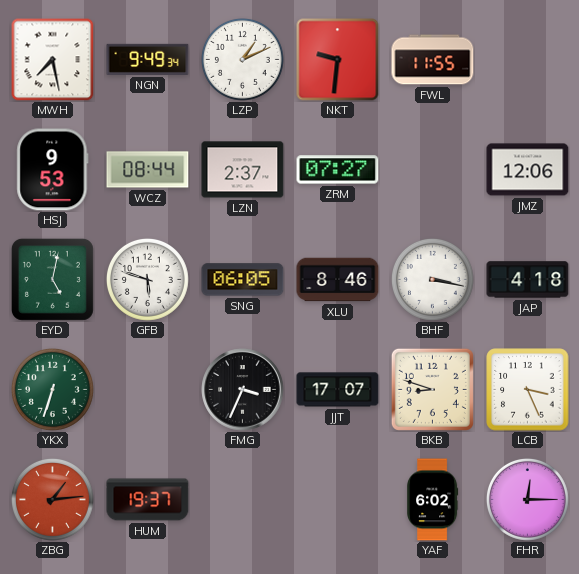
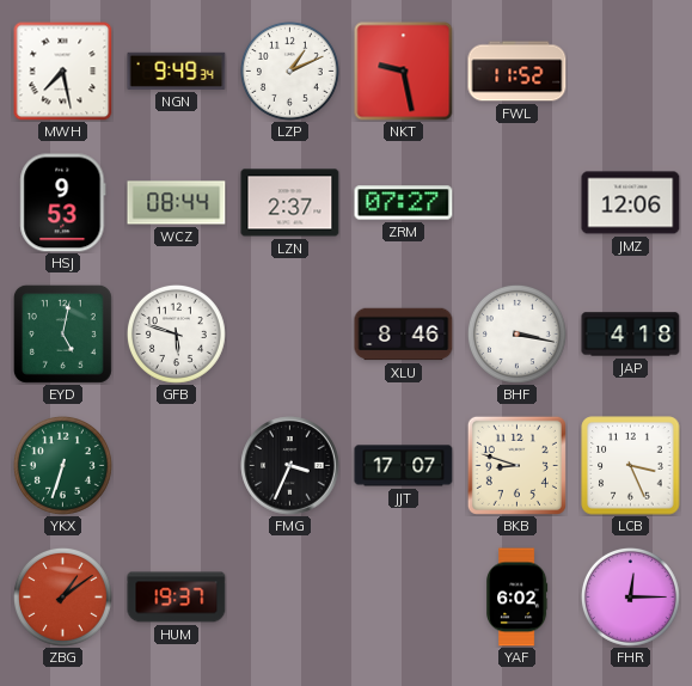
NKT: 9:31 -> 9:28
FWL: 11:55 -> 11:52
SNG: 06:05 -> none
ZBG: 1:14 -> 1:09
